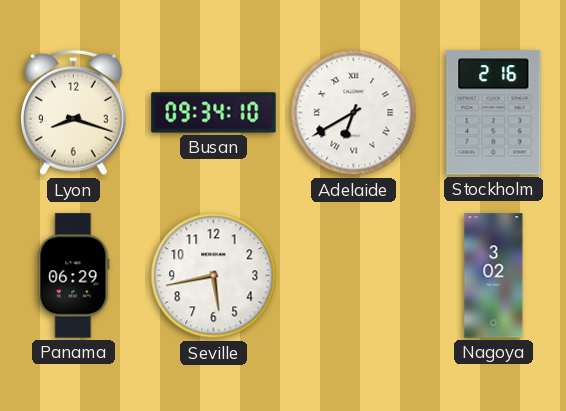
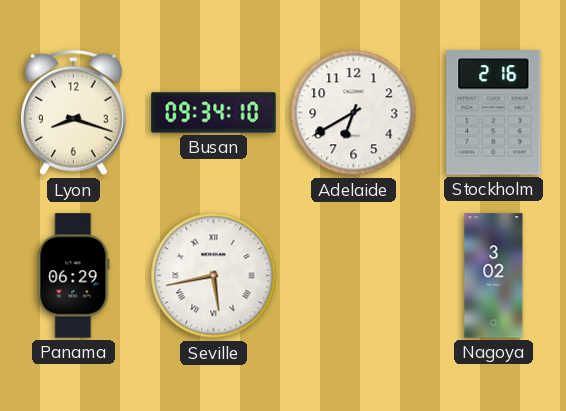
Adelaide numerals: Roman -> Arabic
Seville numerals: Arabic -> Roman
